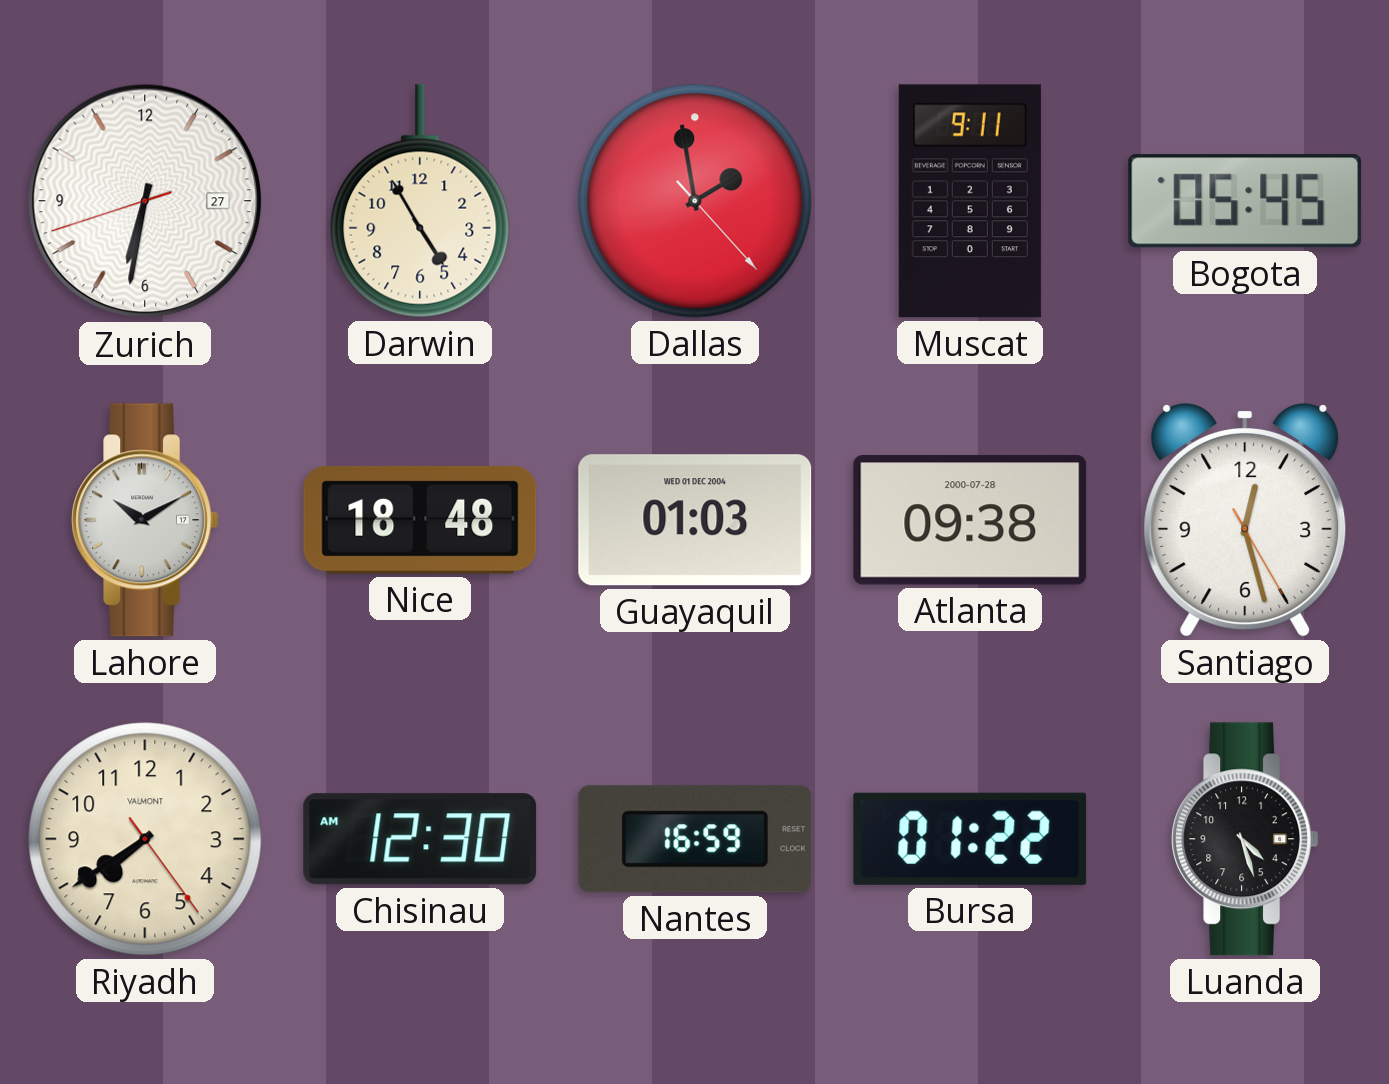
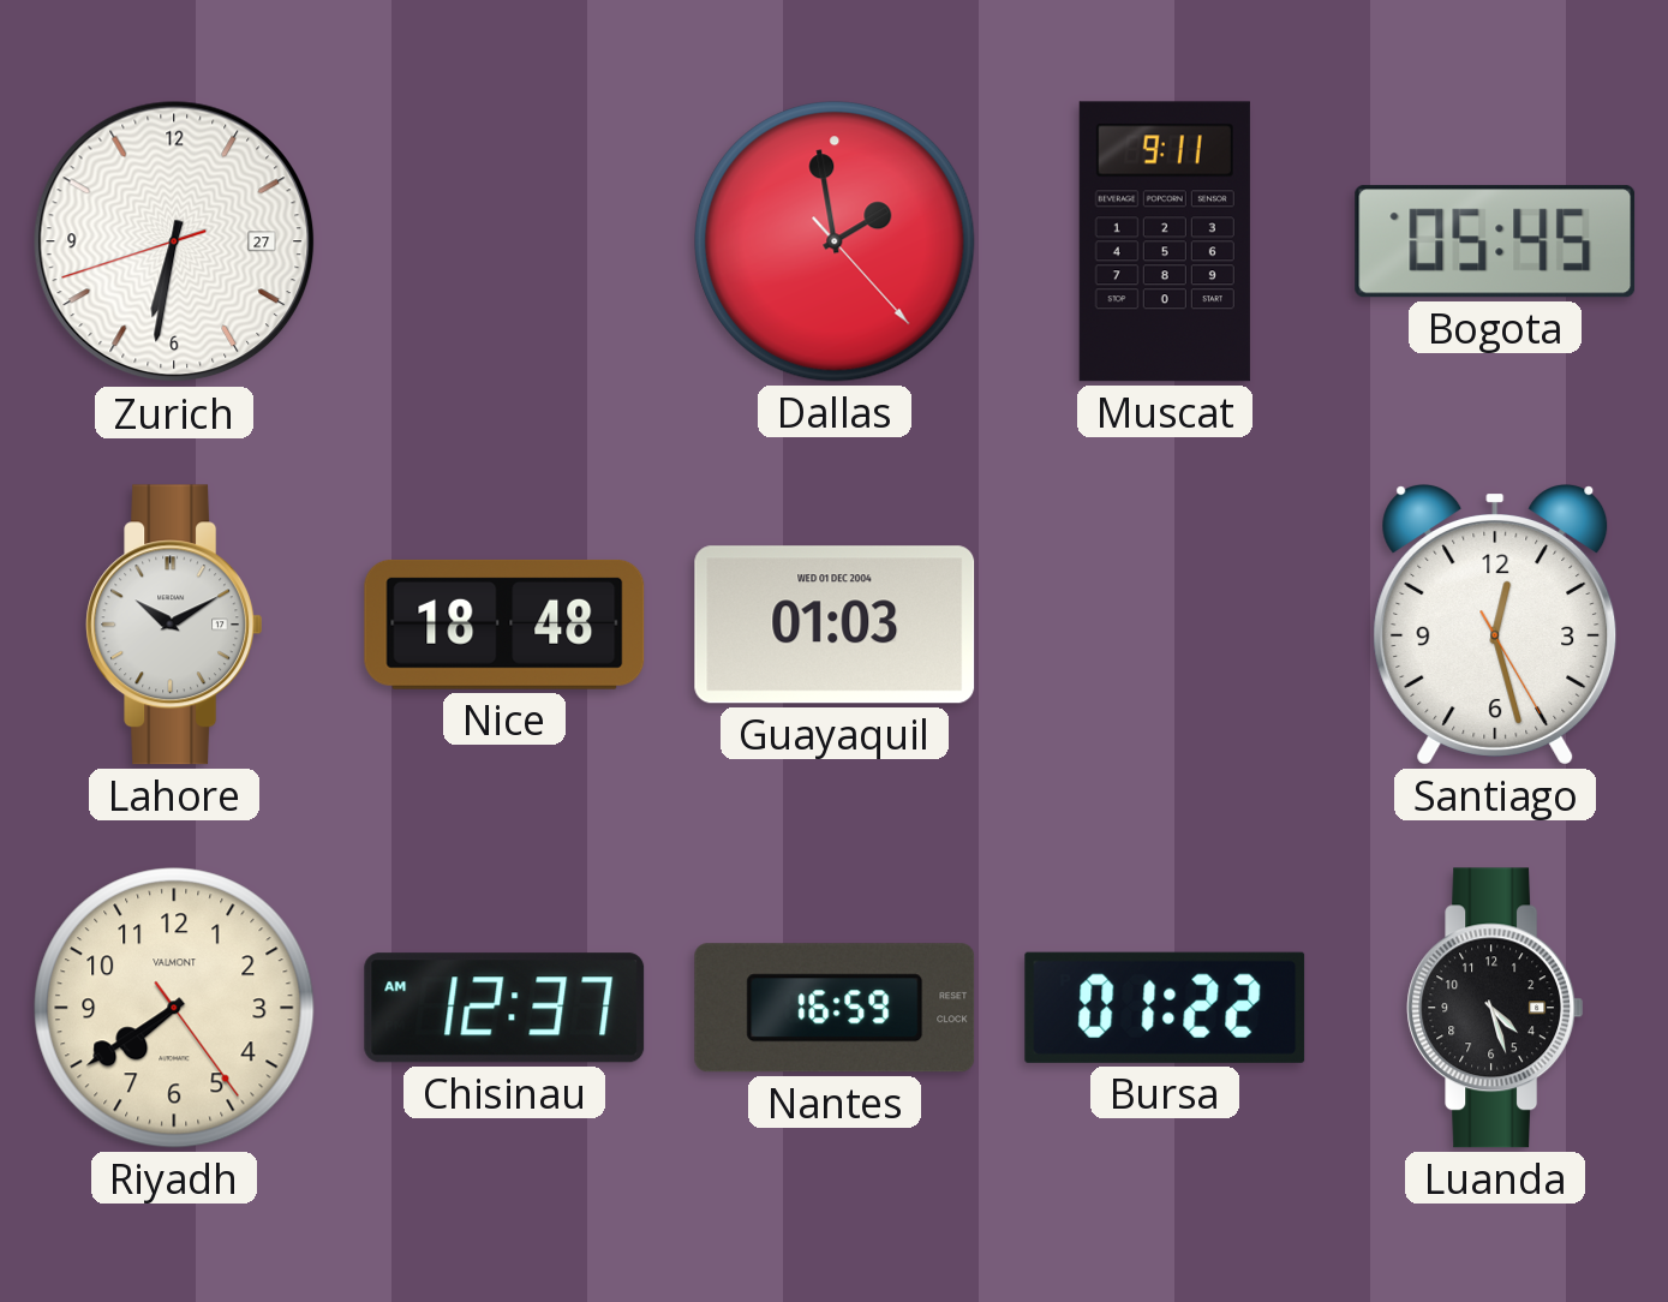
Darwin: 4:55 -> none
Atlanta: 09:38 -> none
Chisinau: 12:30 -> 12:37
